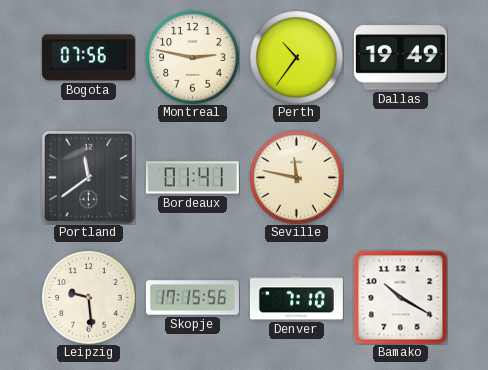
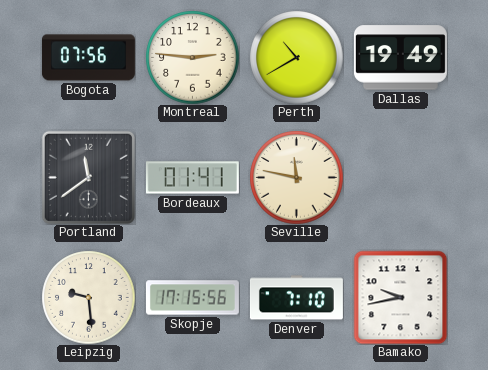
Montreal: 2:47 -> 2:46
Perth: 10:36 -> 10:40
Bamako: 10:20 -> 9:43
